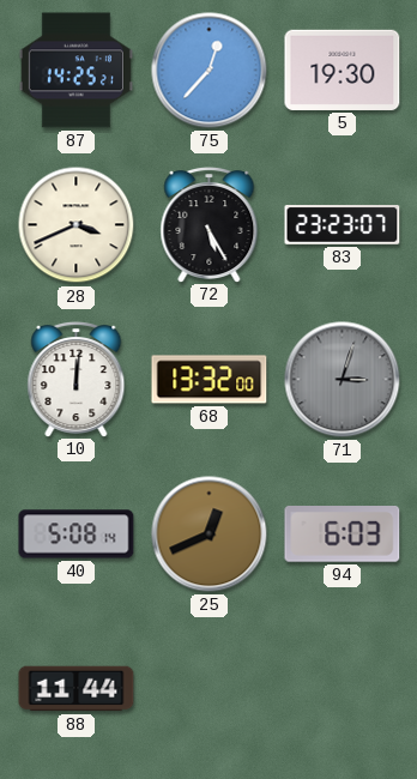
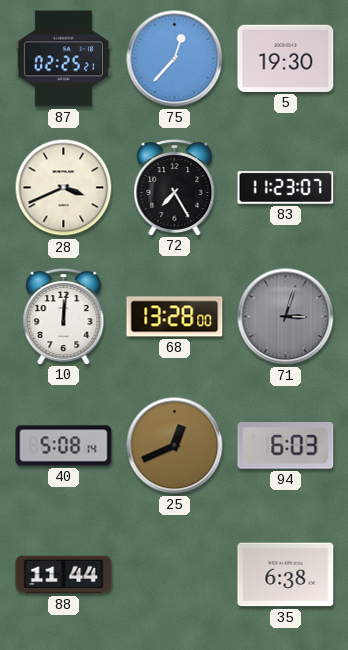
87: 14:25 -> 02:25
72: 5:25 -> 7:25
83: 23:23 -> 11:23
68: 13:32 -> 13:28
35: none -> 6:38
